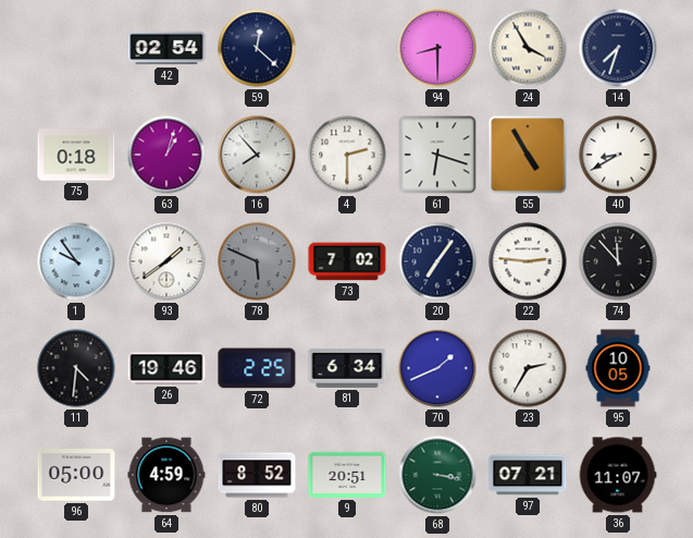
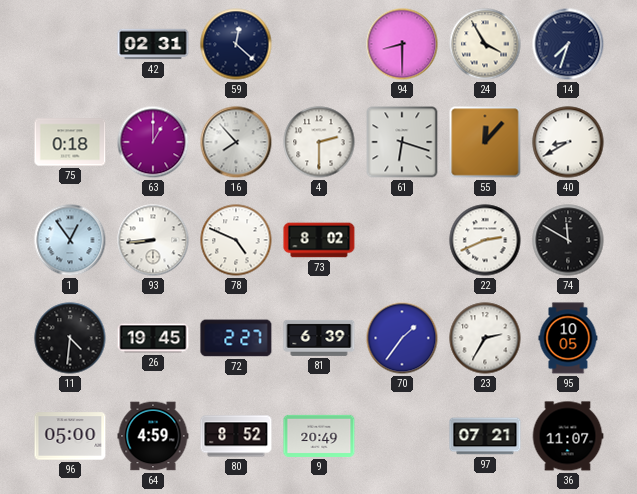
42: 02:54 -> 02:31
63: 1:03 -> 1:00
55: 4:55 -> 12:07
1: 9:54 -> 12:54
93: 1:39 -> 8:44
78: 5:49 -> 4:49
78 dial: grey -> white
73: 7:02 -> 8:02
20: 7:06 -> none
22: 2:46 -> 2:41
74: 11:53 -> 11:50
26: 19:46 -> 19:45
72: 2:25 -> 2:27
81: 6:34 -> 6:39
70: 1:41 -> 1:36
9: 20:51 -> 20:49
68: 3:17 -> none
